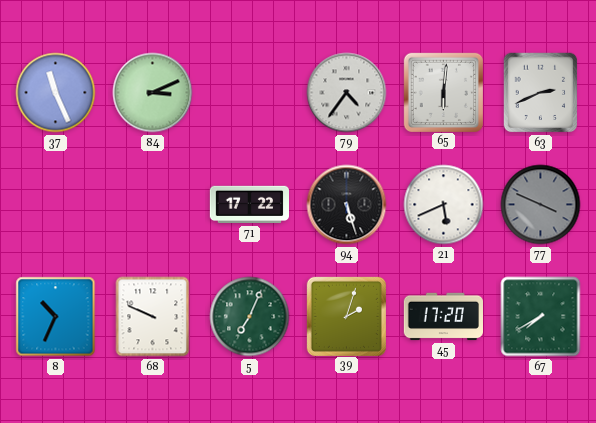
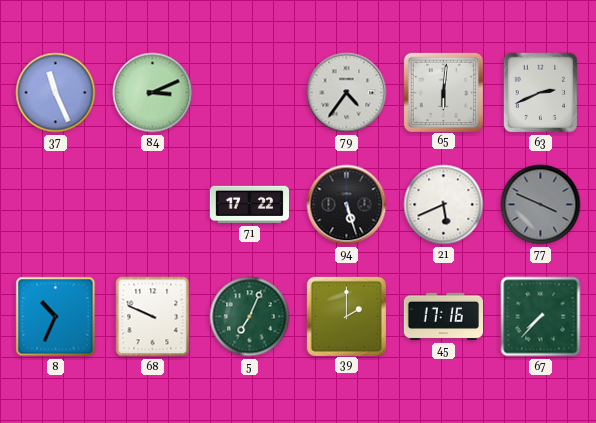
39: 2:03 -> 2:00
45: 17:20 -> 17:16
67: 7:40 -> 7:37
